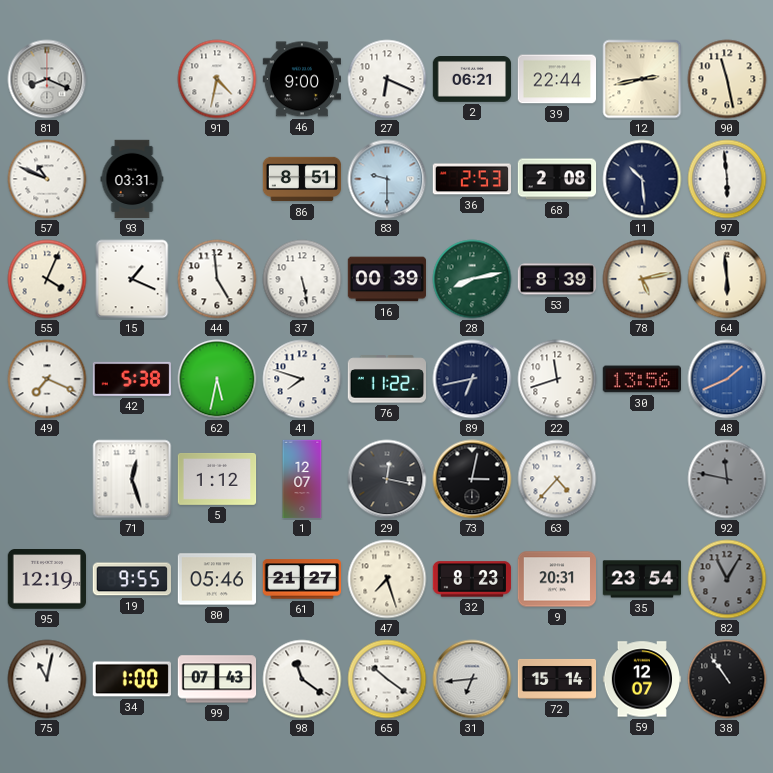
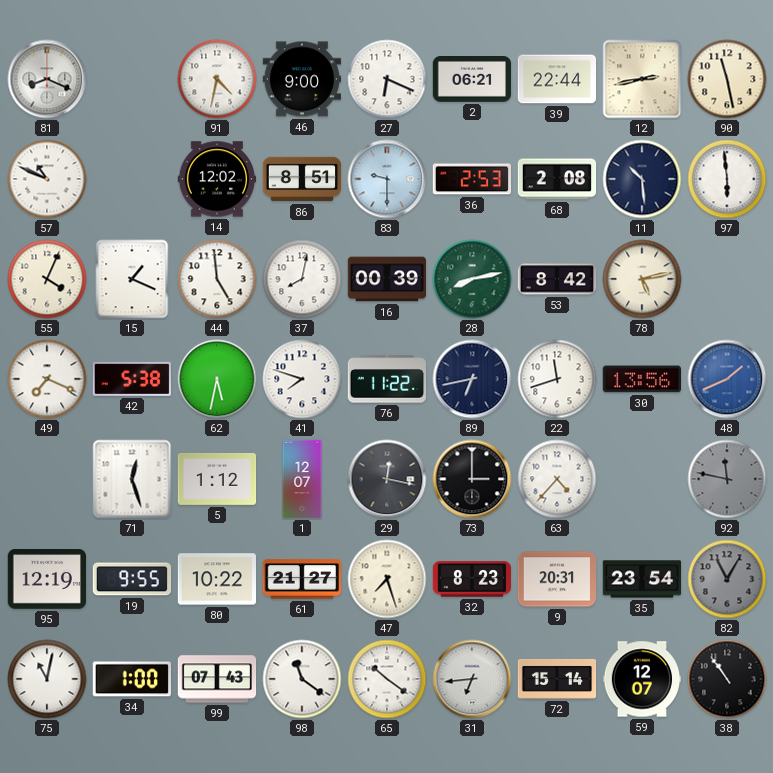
93: 03:31 -> none
14: none -> 12:02
37: 5:28 -> 8:02
53: 8:39 -> 8:42
64: 5:59 -> none
73: 3:02 -> 3:00
80: 05:46 -> 10:22
